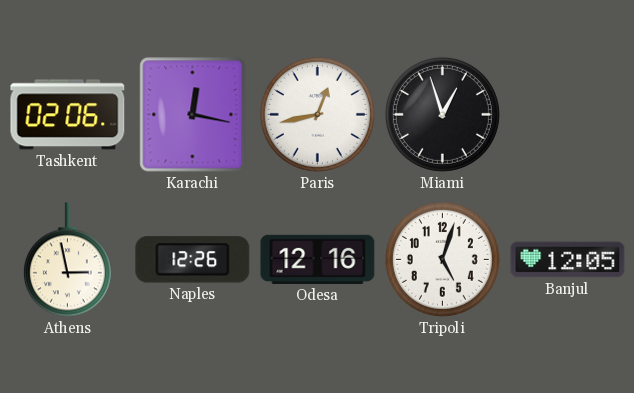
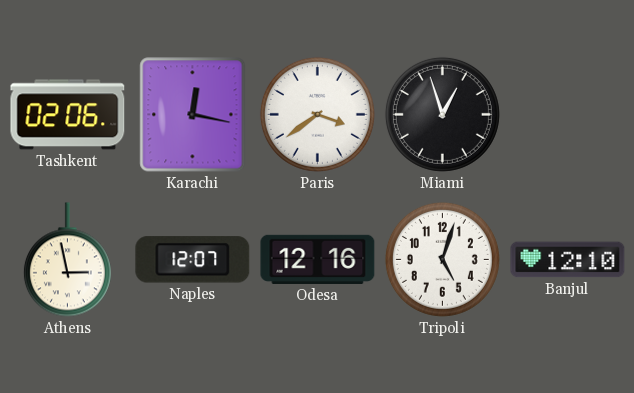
Paris: 12:43 -> 3:39
Naples: 12:26 -> 12:07
Banjul: 12:05 -> 12:10
